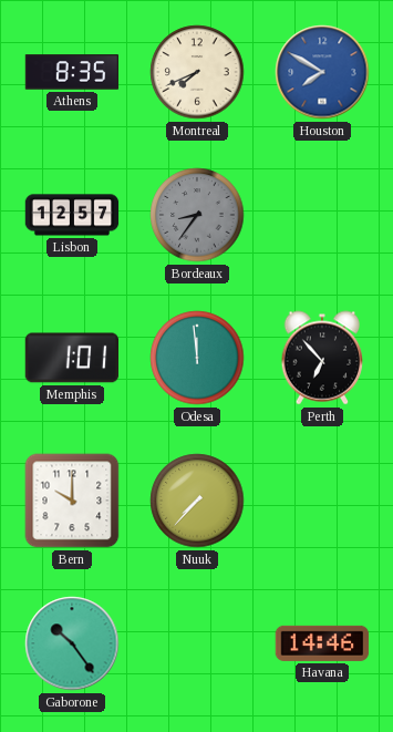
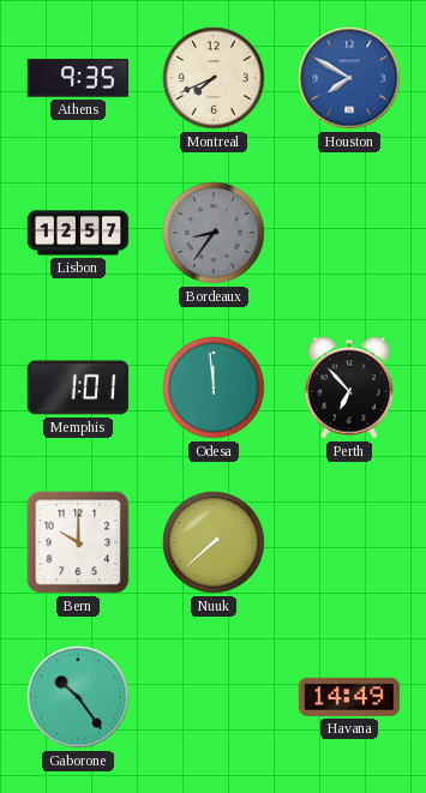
Athens: 8:35 -> 9:35
Nuuk: 7:37 -> 7:38
Havana: 14:46 -> 14:49
